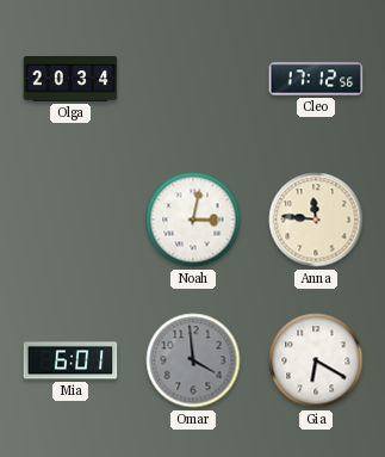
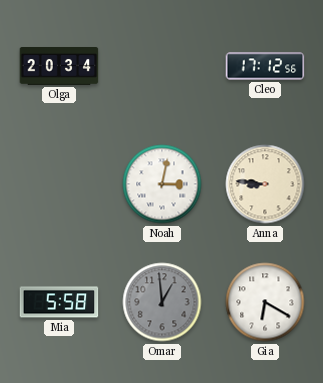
Anna: 11:46 -> 8:46
Mia: 6:01 -> 5:58
Omar: 3:59 -> 12:59
